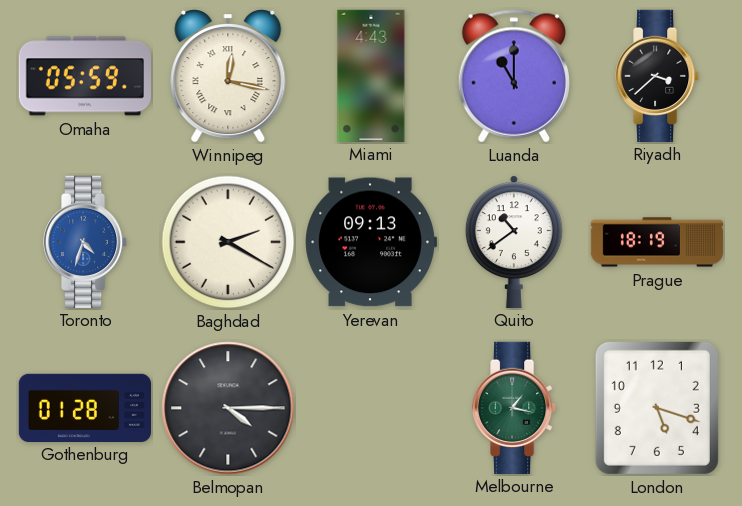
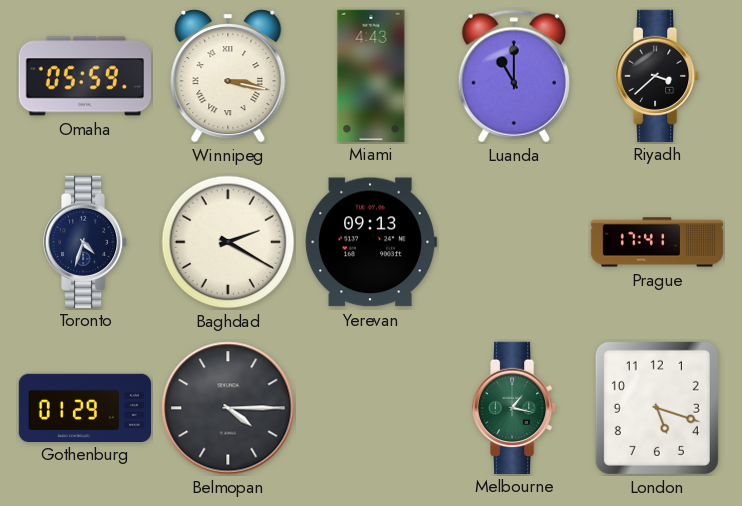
Winnipeg: 12:17 -> 3:17
Toronto dial: blue -> navy
Quito: 10:39 -> none
Prague: 18:19 -> 17:41
Gothenburg: 01:28 -> 01:29
